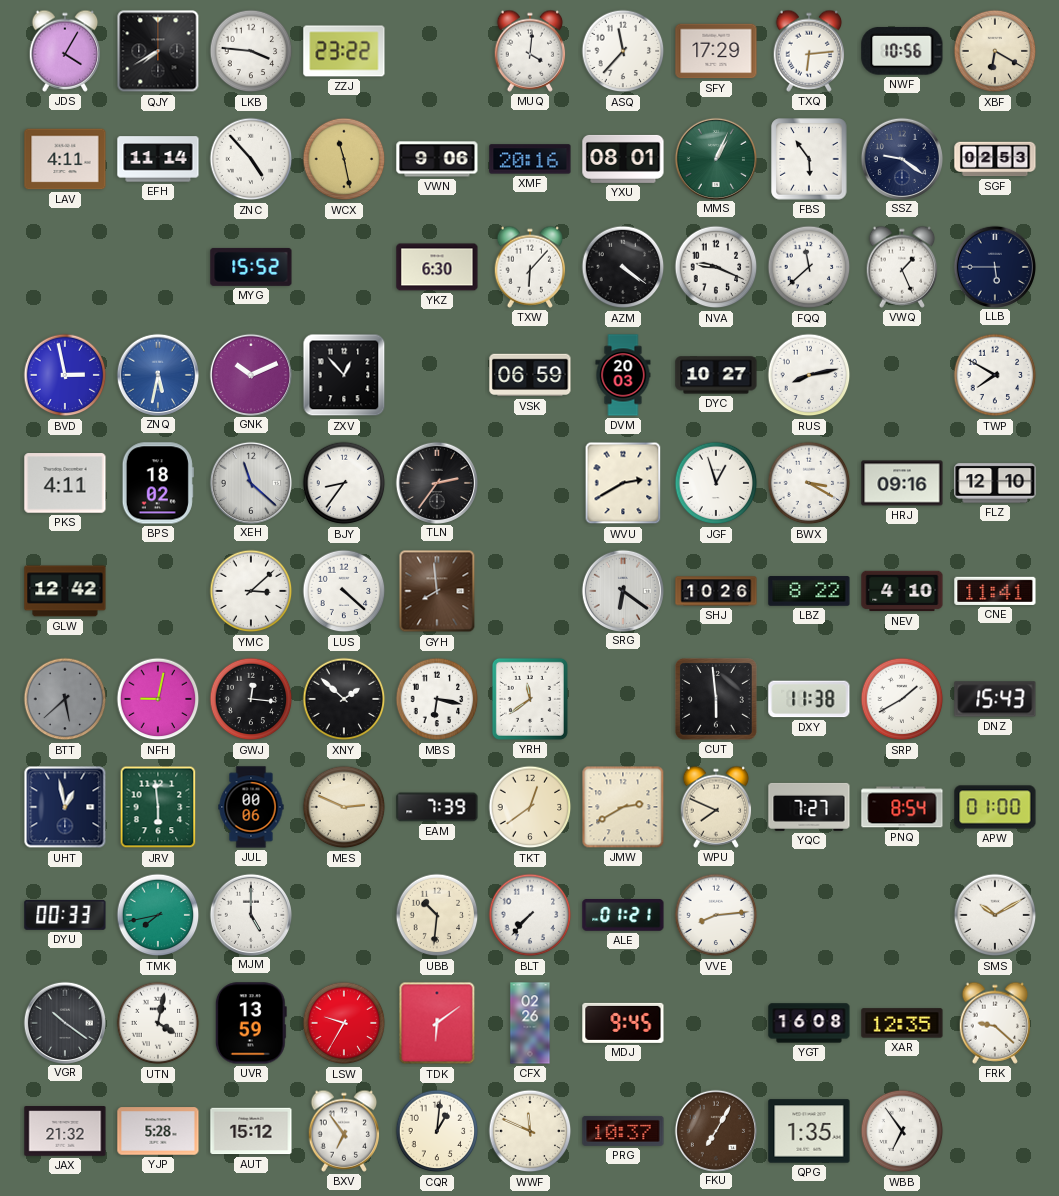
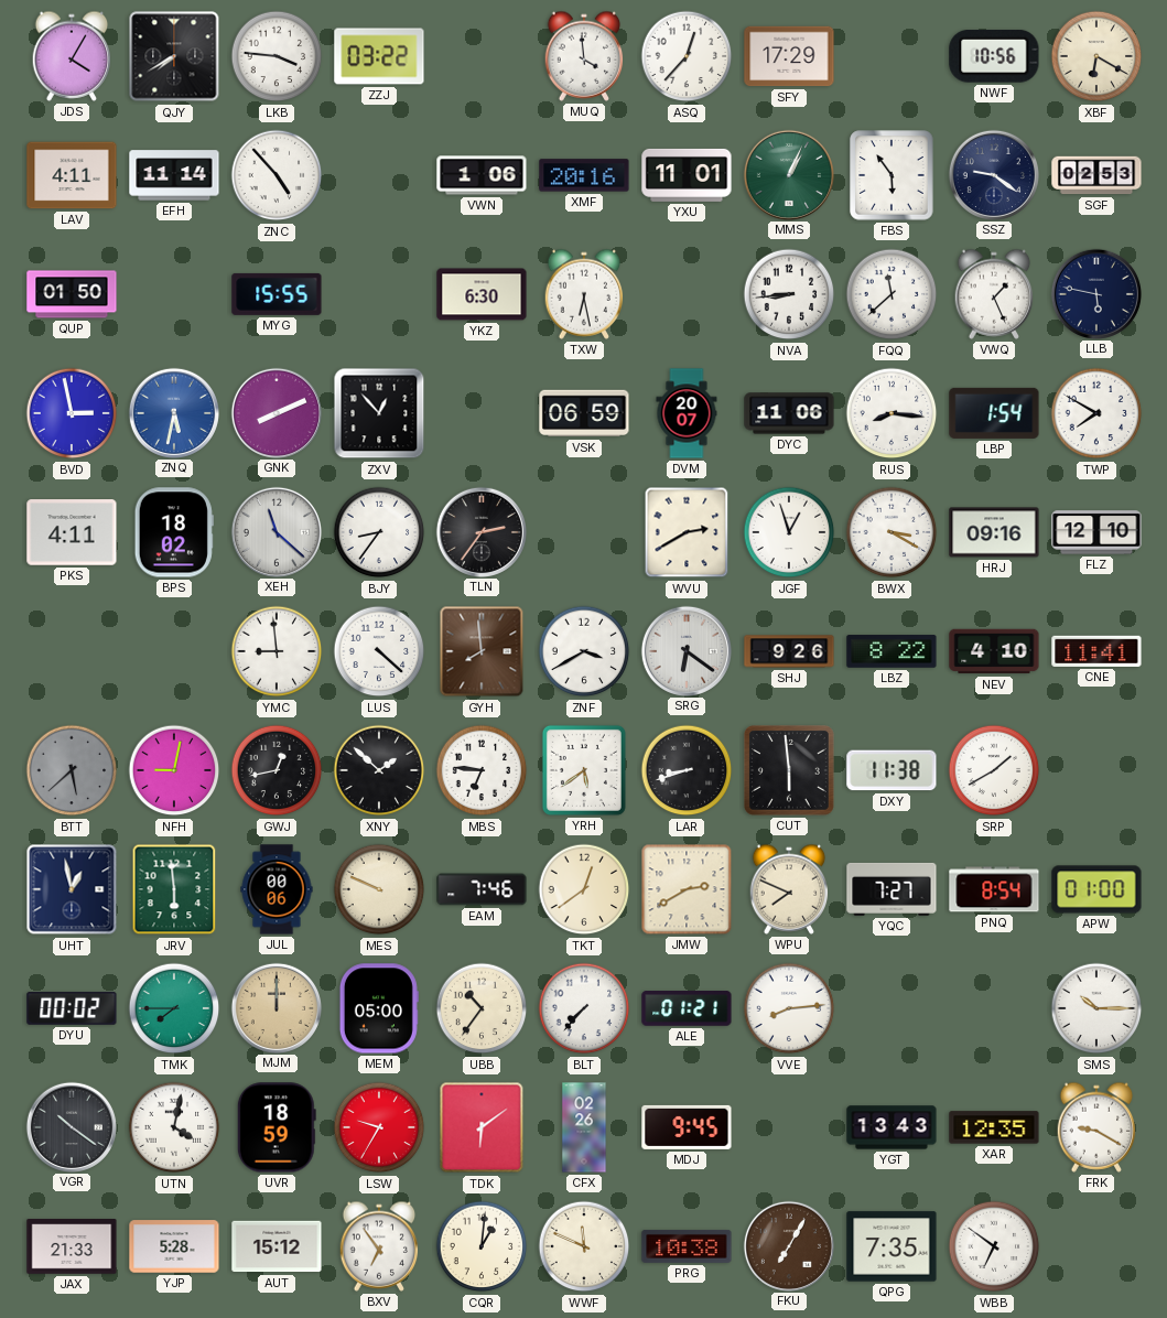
ZZJ: 23:22 -> 03:22
MUQ: 4:01 -> 3:59
ASQ: 11:37 -> 12:37
TXQ: 6:14 -> none
WCX: 11:28 -> none
VWN: 9:06 -> 1:06
YXU: 08:01 -> 11:01
QUP: none -> 01:50
MYG: 15:52 -> 15:55
TXW: 6:07 -> 6:28
AZM: 4:21 -> none
NVA: 9:19 -> 8:44
LLB: 5:45 -> 5:47
GNK: 10:11 -> 8:11
DVM: 20:03 -> 20:07
DYC: 10:27 -> 11:06
RUS: 8:13 -> 8:16
LBP: none -> 1:54
GLW: 12:42 -> none
YMC: 3:08 -> 8:59
ZNF: none -> 3:40
SHJ: 10:26 -> 9:26
GWJ: 12:16 -> 12:43
MBS: 6:17 -> 6:46
YRH: 11:39 -> 5:39
LAR: none -> 8:42
DNZ: 15:43 -> none
MES: 2:49 -> 9:49
EAM: 7:39 -> 7:46
DYU: 00:33 -> 00:02
TMK: 7:43 -> 7:45
MJM: 5:00 -> 12:00
MJM dial: white -> champagne
MEM: none -> 05:00
UBB: 10:31 -> 10:36
SMS: 10:10 -> 10:15
UVR: 13:59 -> 18:59
YGT: 16:08 -> 13:43
FRK: 9:22 -> 9:20
JAX: 21:32 -> 21:33
PRG: 10:37 -> 10:38
QPG: 1:35 -> 7:35
WBB: 6:54 -> 6:51
